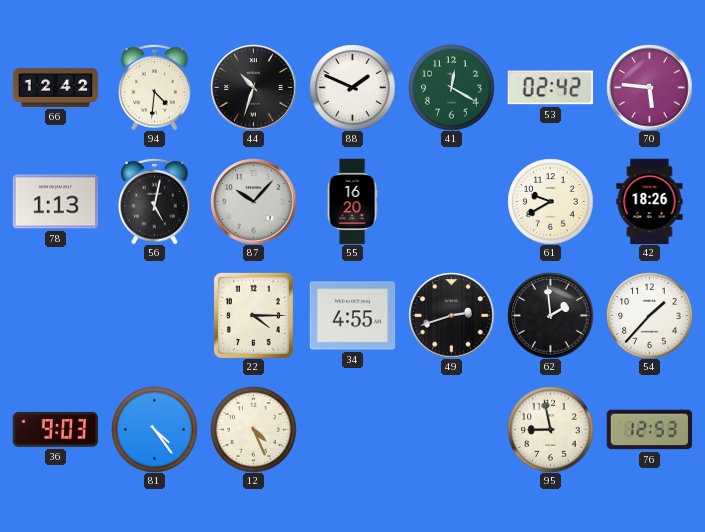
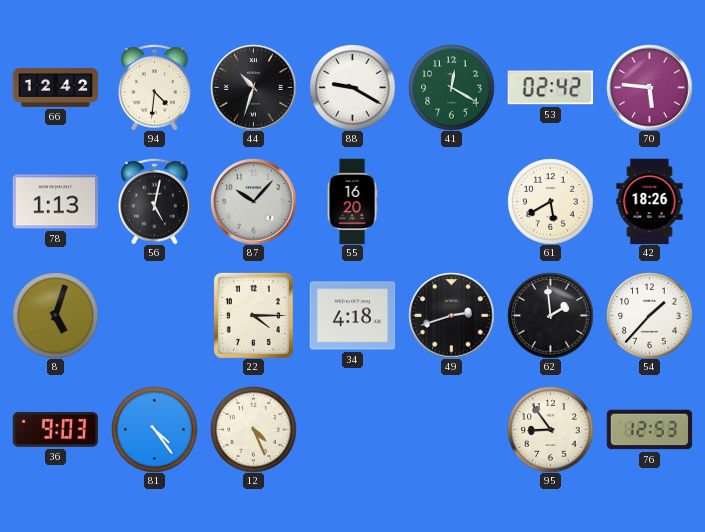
88: 1:49 -> 9:20
61: 9:40 -> 5:40
8: none -> 5:03
34: 4:55 -> 4:18
95: 8:58 -> 8:54
